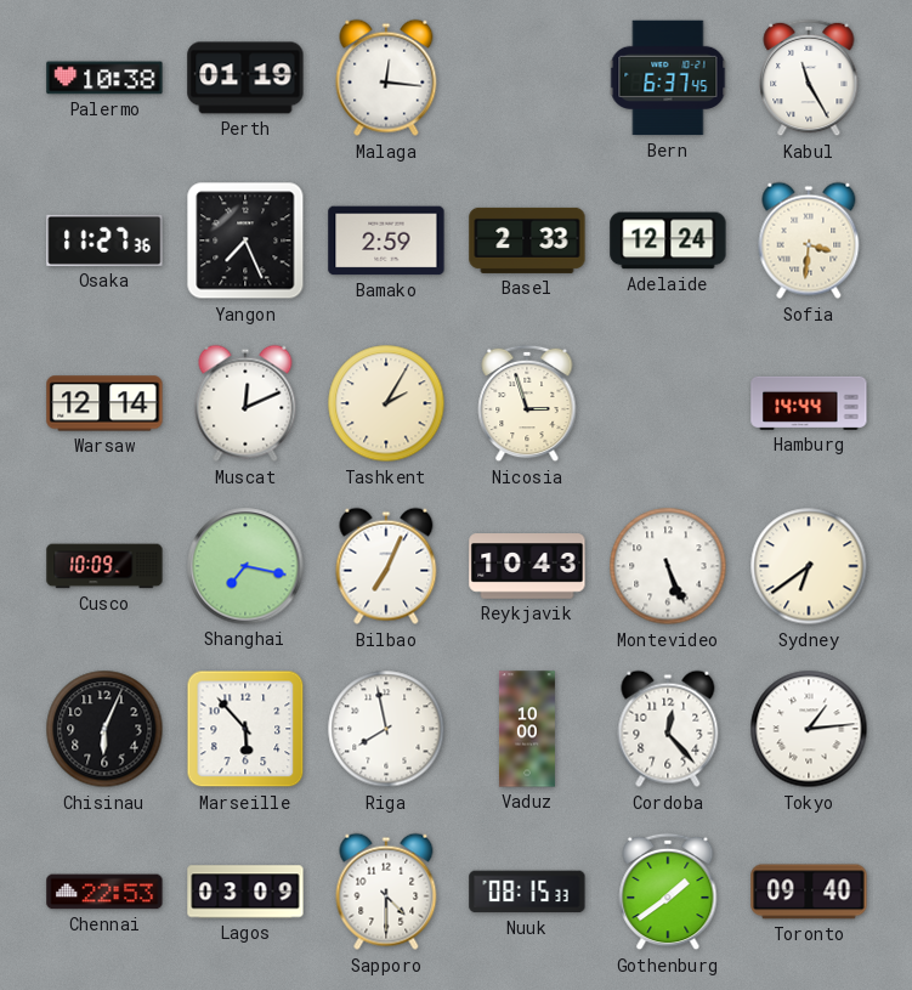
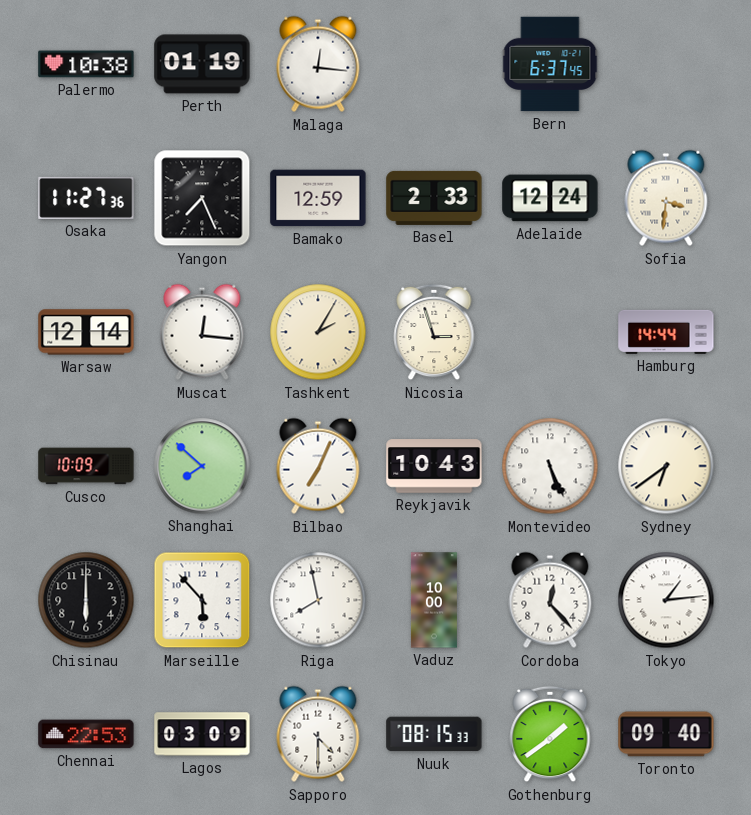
Kabul: 11:25 -> none
Bamako: 2:59 -> 12:59
Muscat: 12:11 -> 12:16
Shanghai: 7:17 -> 7:52
Chisinau: 6:04 -> 6:00
